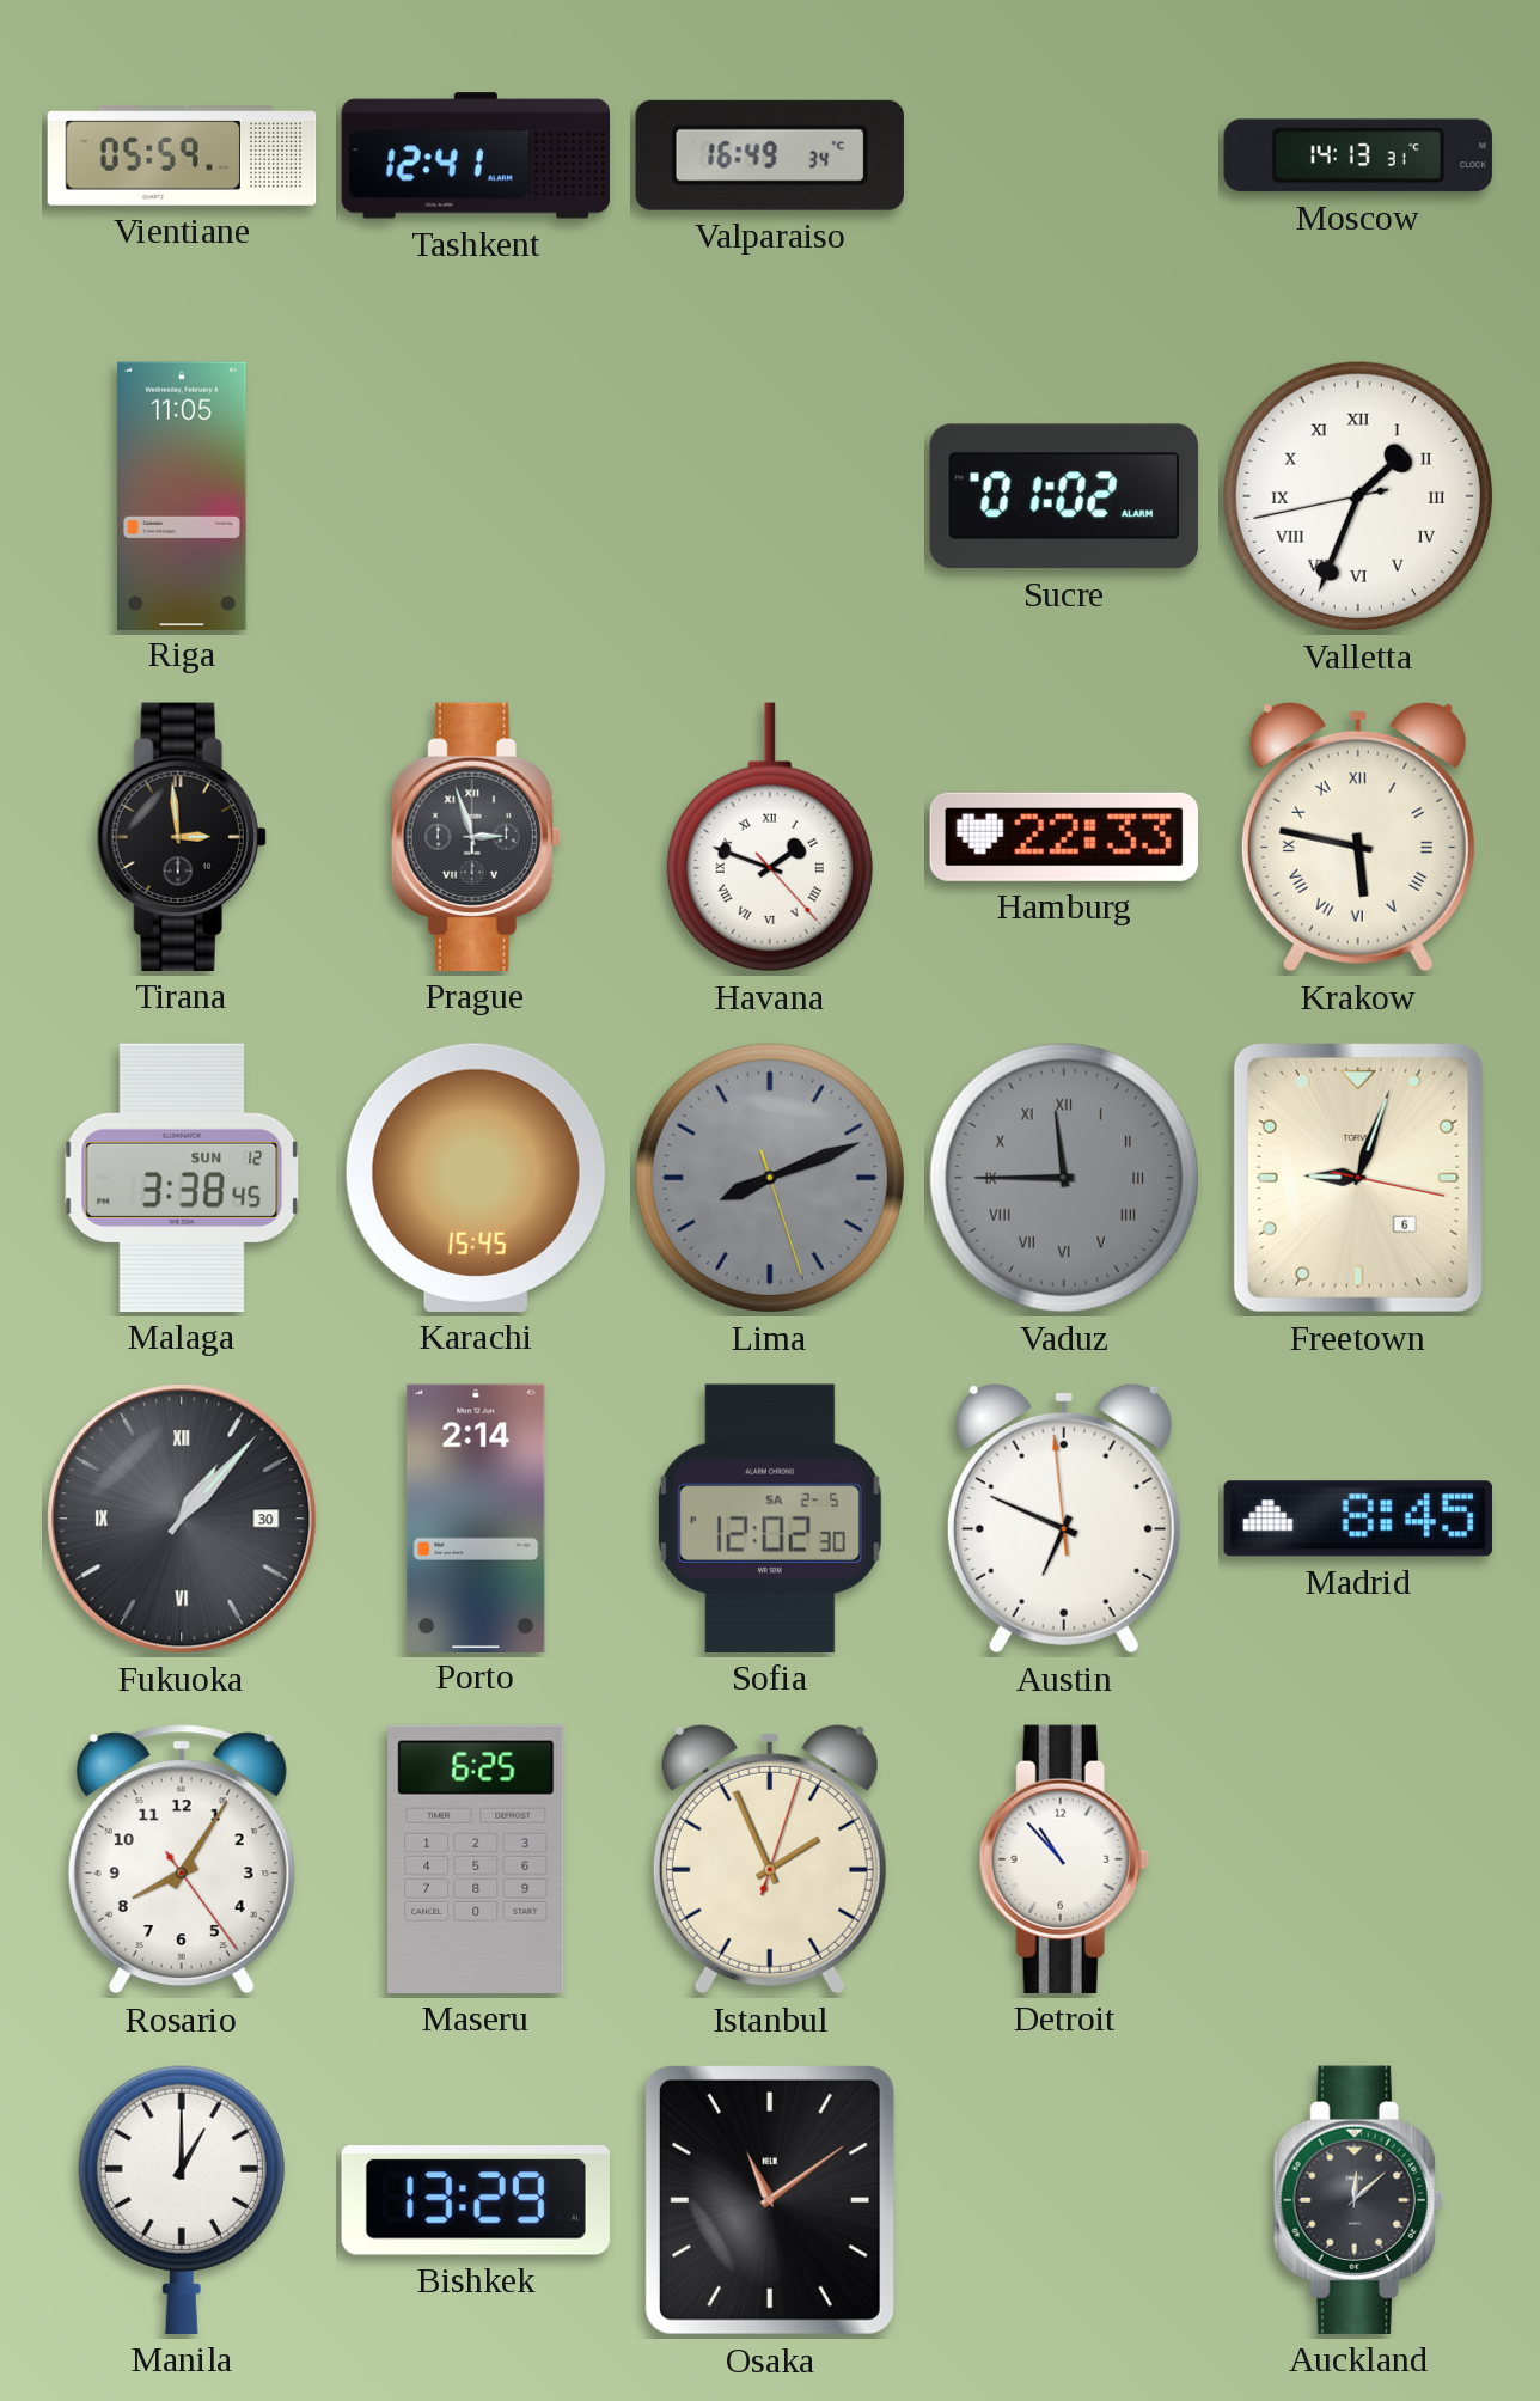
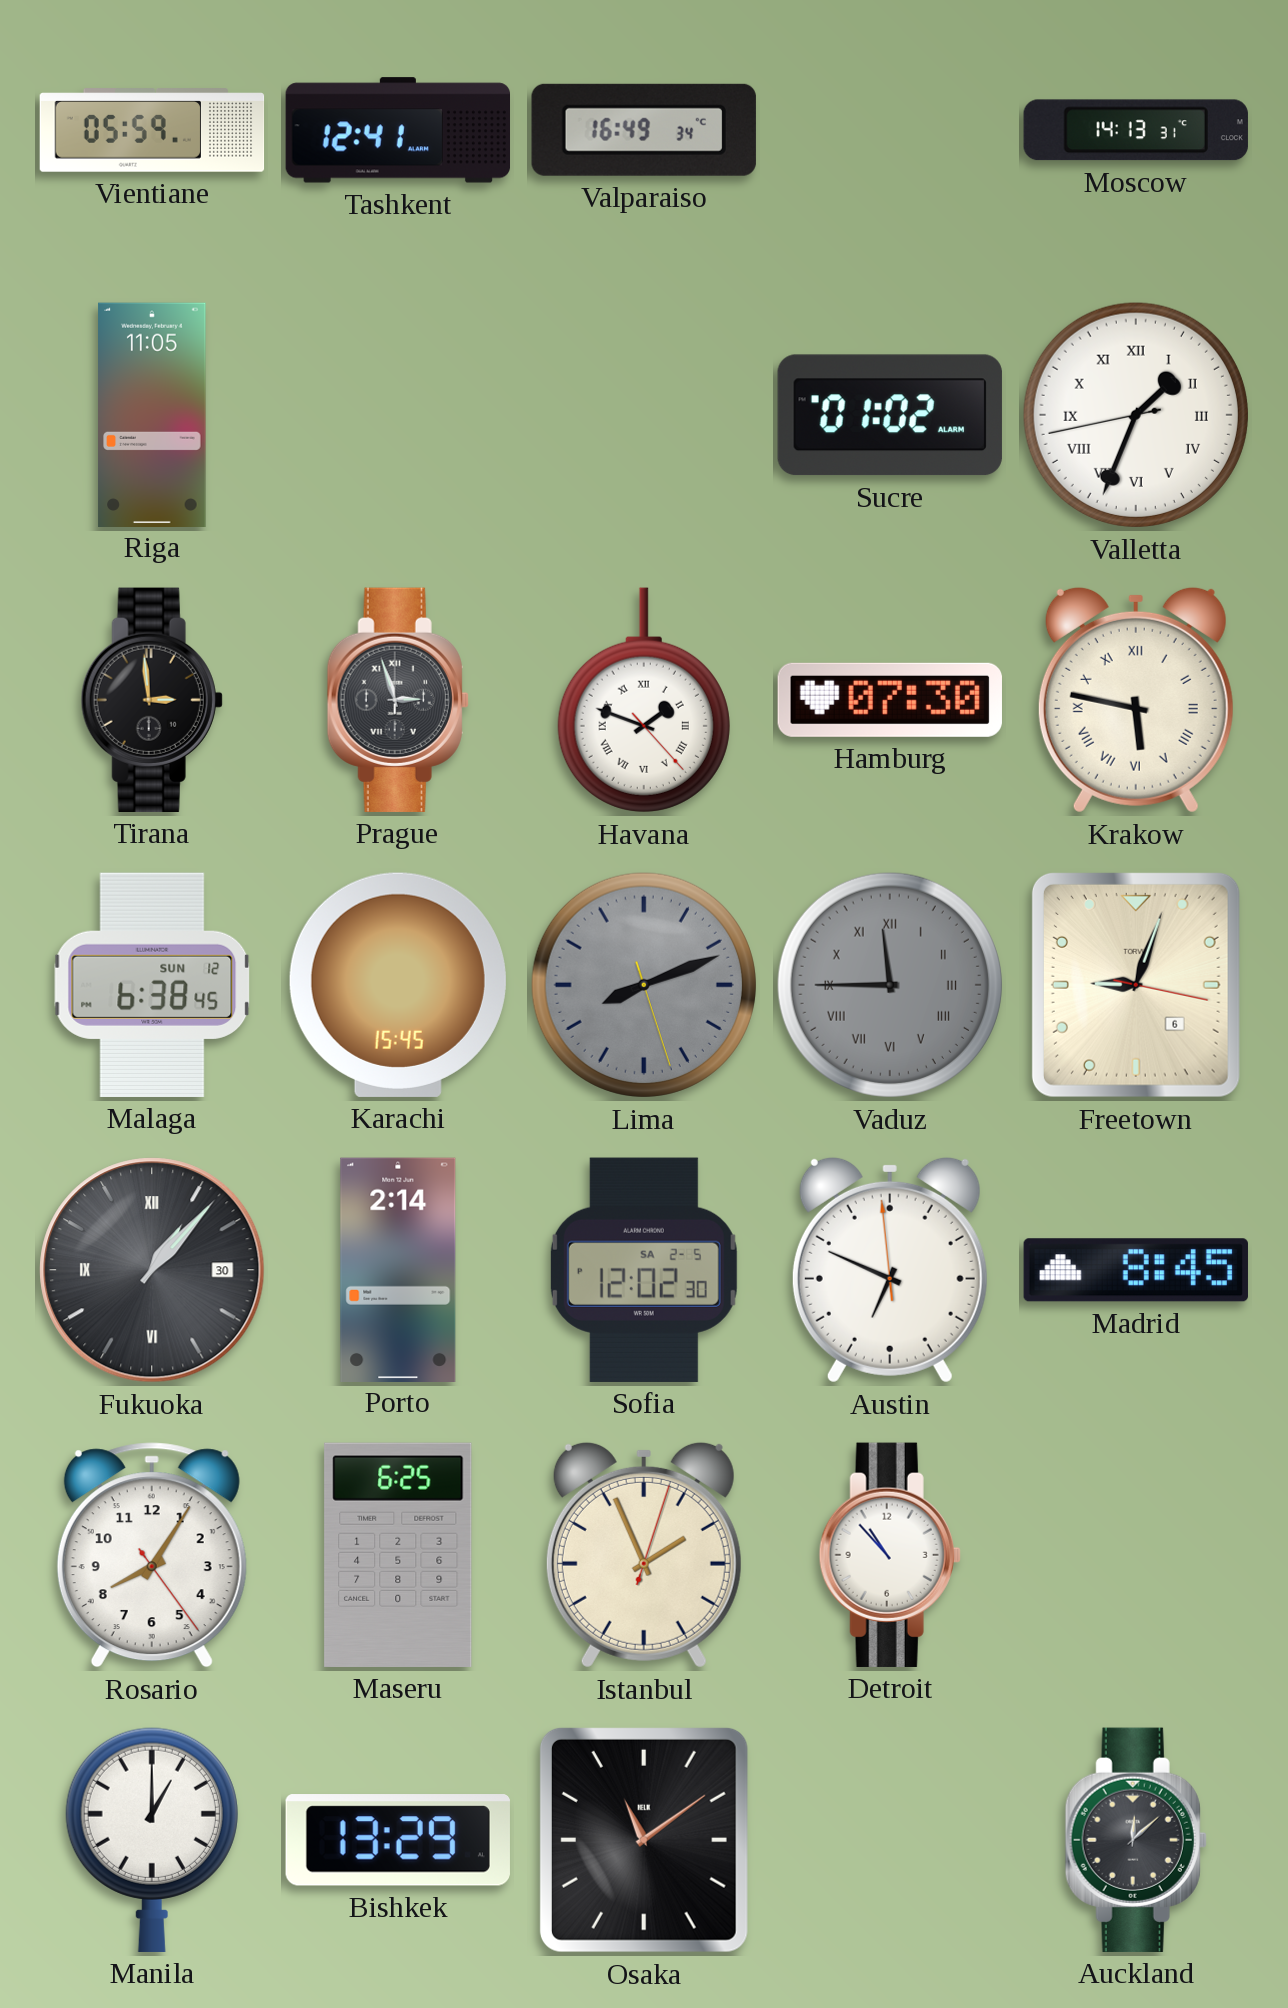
Hamburg: 22:33 -> 07:30
Malaga: 3:38 -> 6:38
